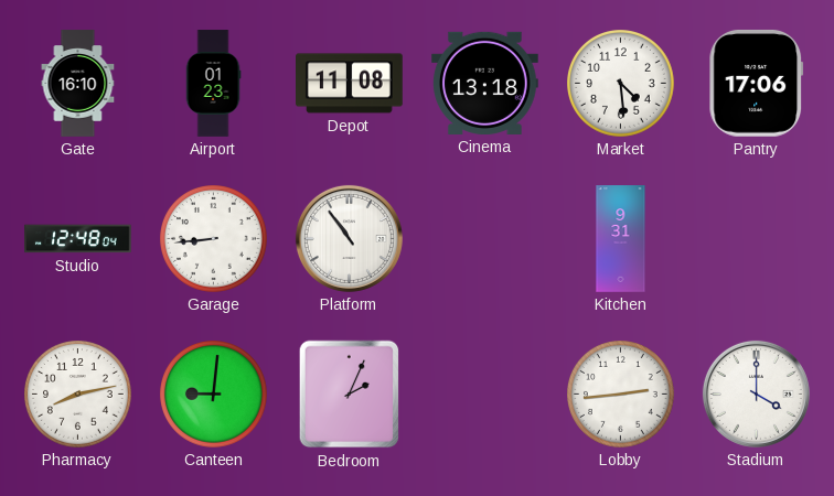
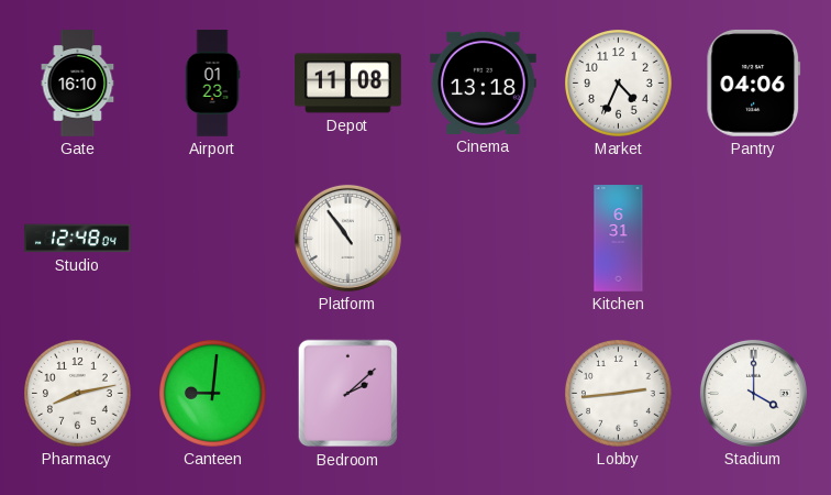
Market: 4:29 -> 4:34
Pantry: 17:06 -> 04:06
Garage: 8:44 -> none
Kitchen: 9:31 -> 6:31
Bedroom: 2:04 -> 2:08
